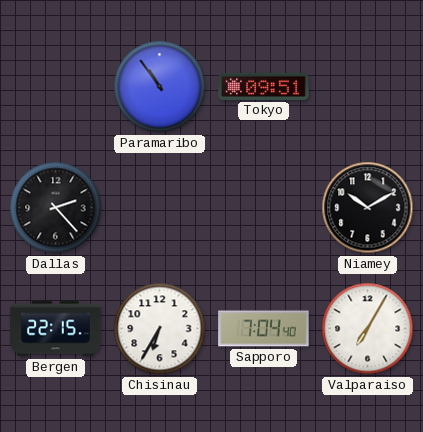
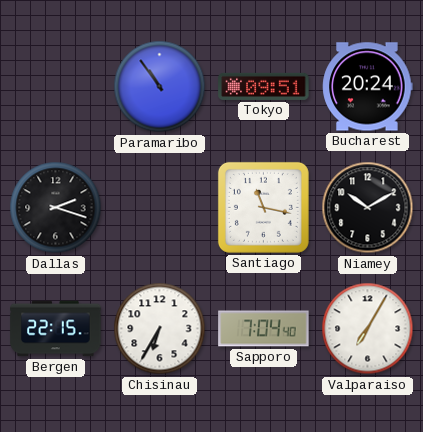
Bucharest: none -> 20:24
Dallas: 2:23 -> 2:18
Santiago: none -> 11:17
